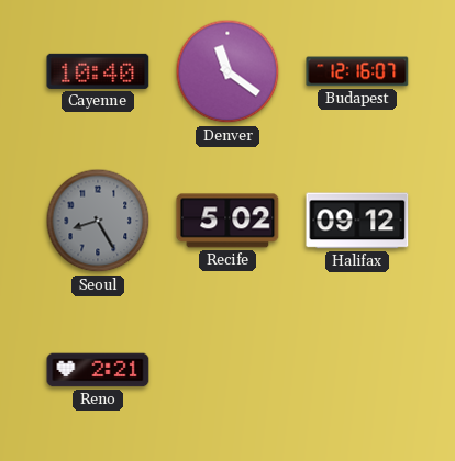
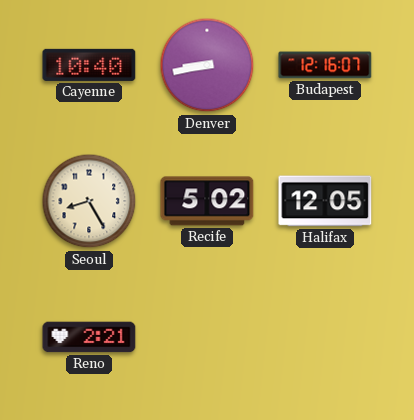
Denver: 11:21 -> 8:43
Seoul dial: grey -> cream
Halifax: 09:12 -> 12:05
